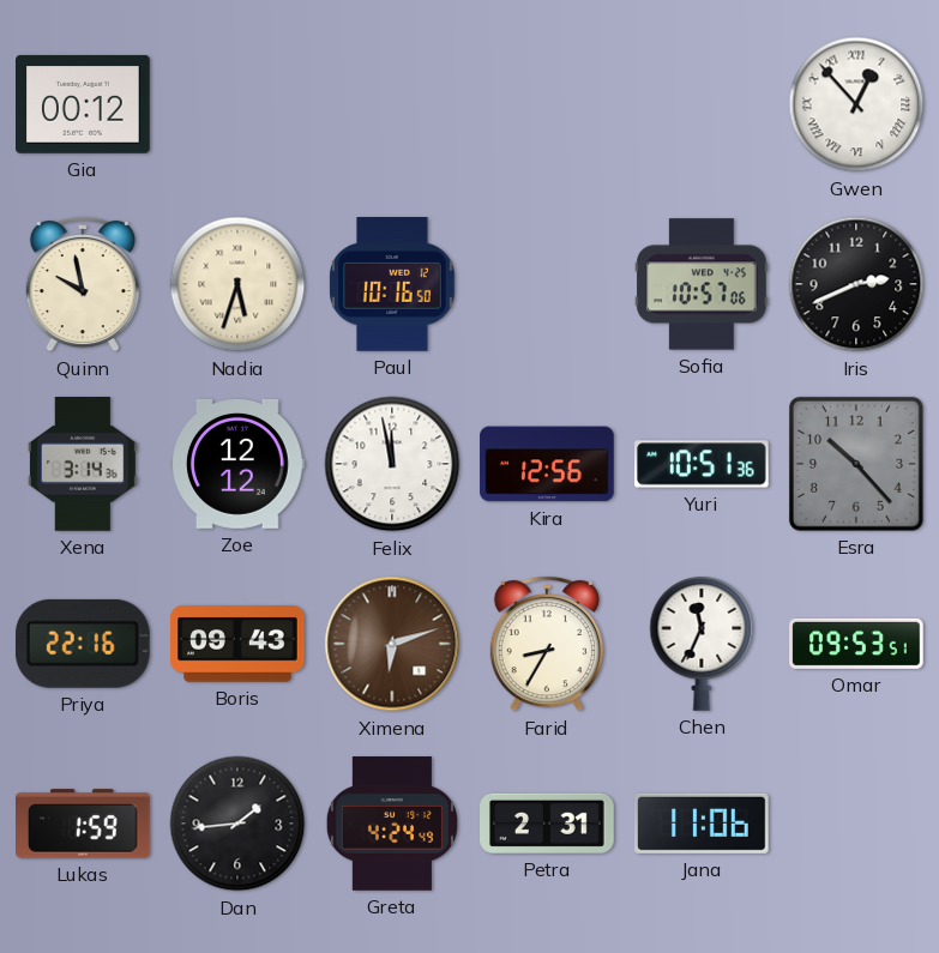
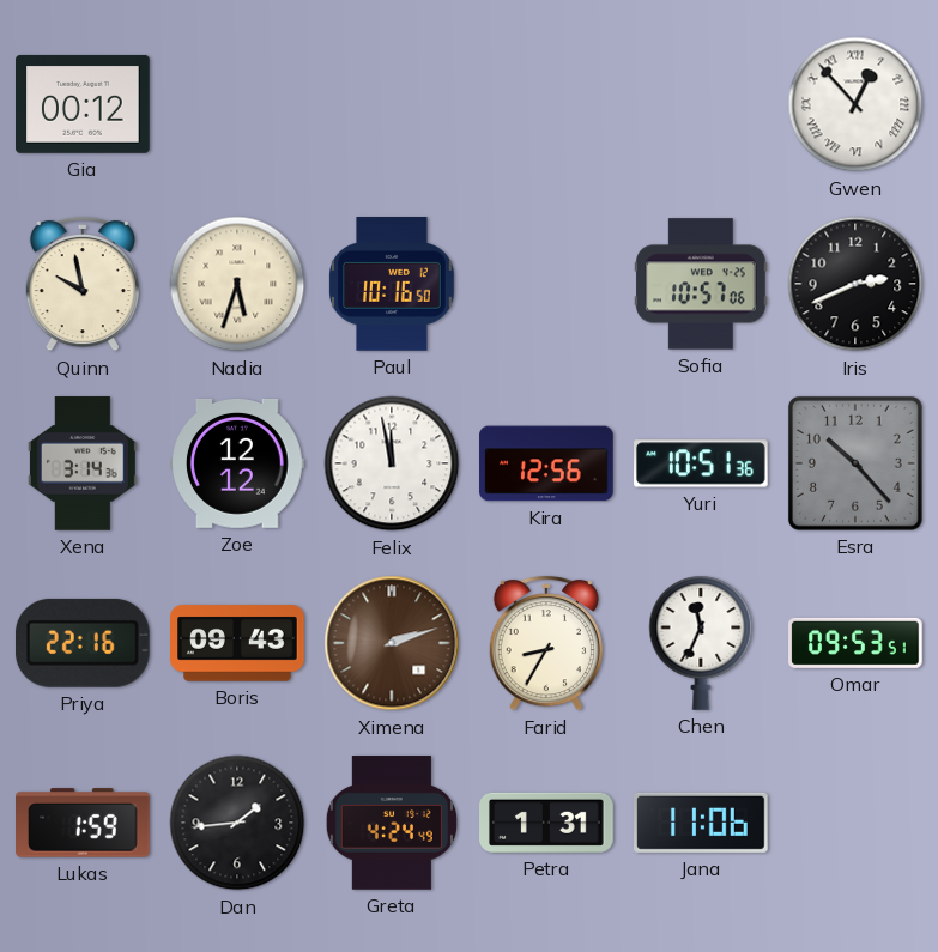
Ximena: 6:12 -> 2:12
Petra: 2:31 -> 1:31
